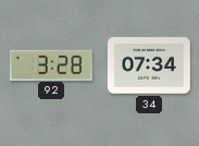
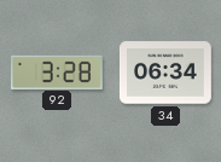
34: 07:34 -> 06:34
